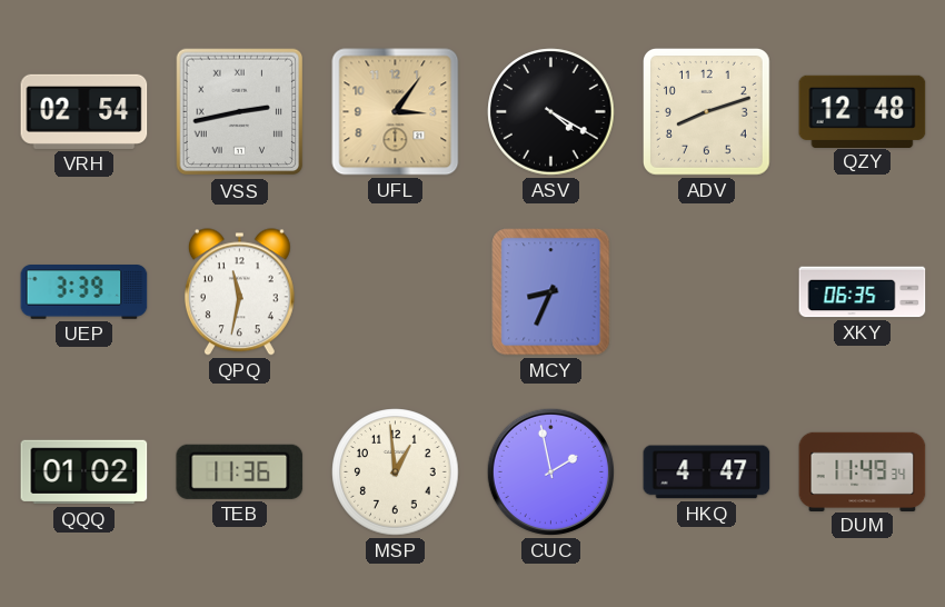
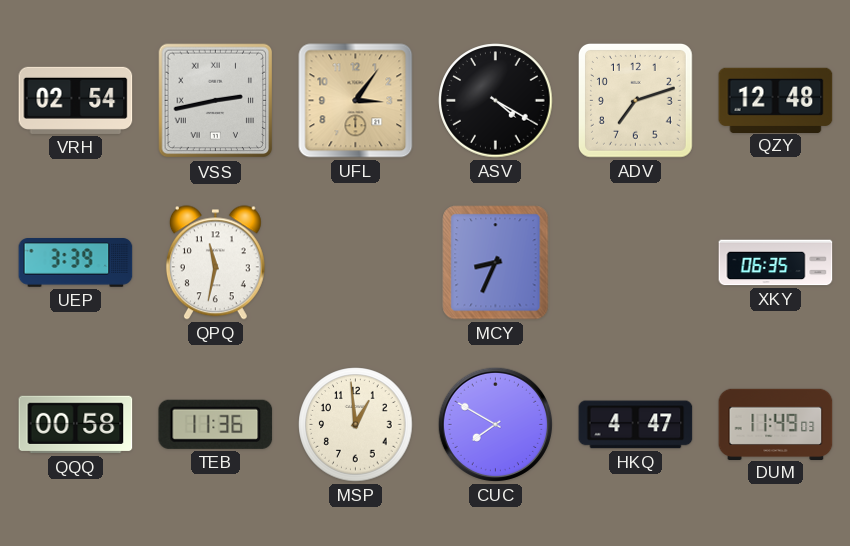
ADV: 8:12 -> 7:12
QQQ: 01:02 -> 00:58
CUC: 1:58 -> 7:50
DUM: 11:49:34 -> 11:49:03
